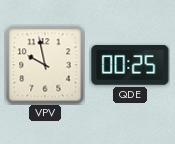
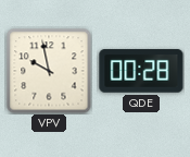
QDE: 00:25 -> 00:28
